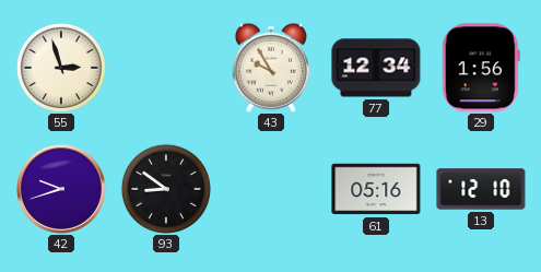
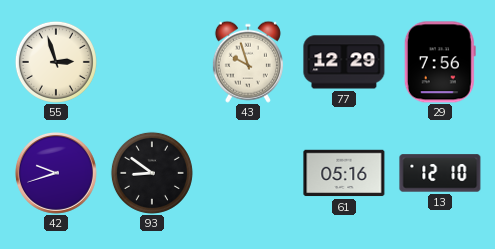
43: 9:55 -> 9:57
77: 12:34 -> 12:29
29: 1:56 -> 7:56
